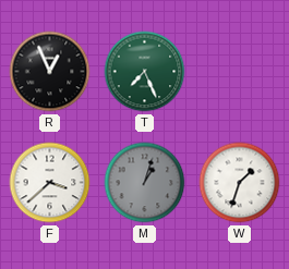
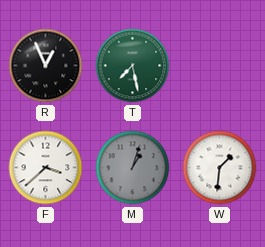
T: 7:26 -> 7:28
W: 1:33 -> 1:31
